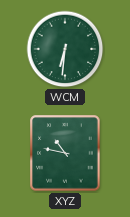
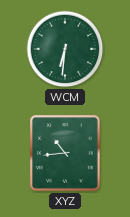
XYZ: 10:47 -> 10:44
